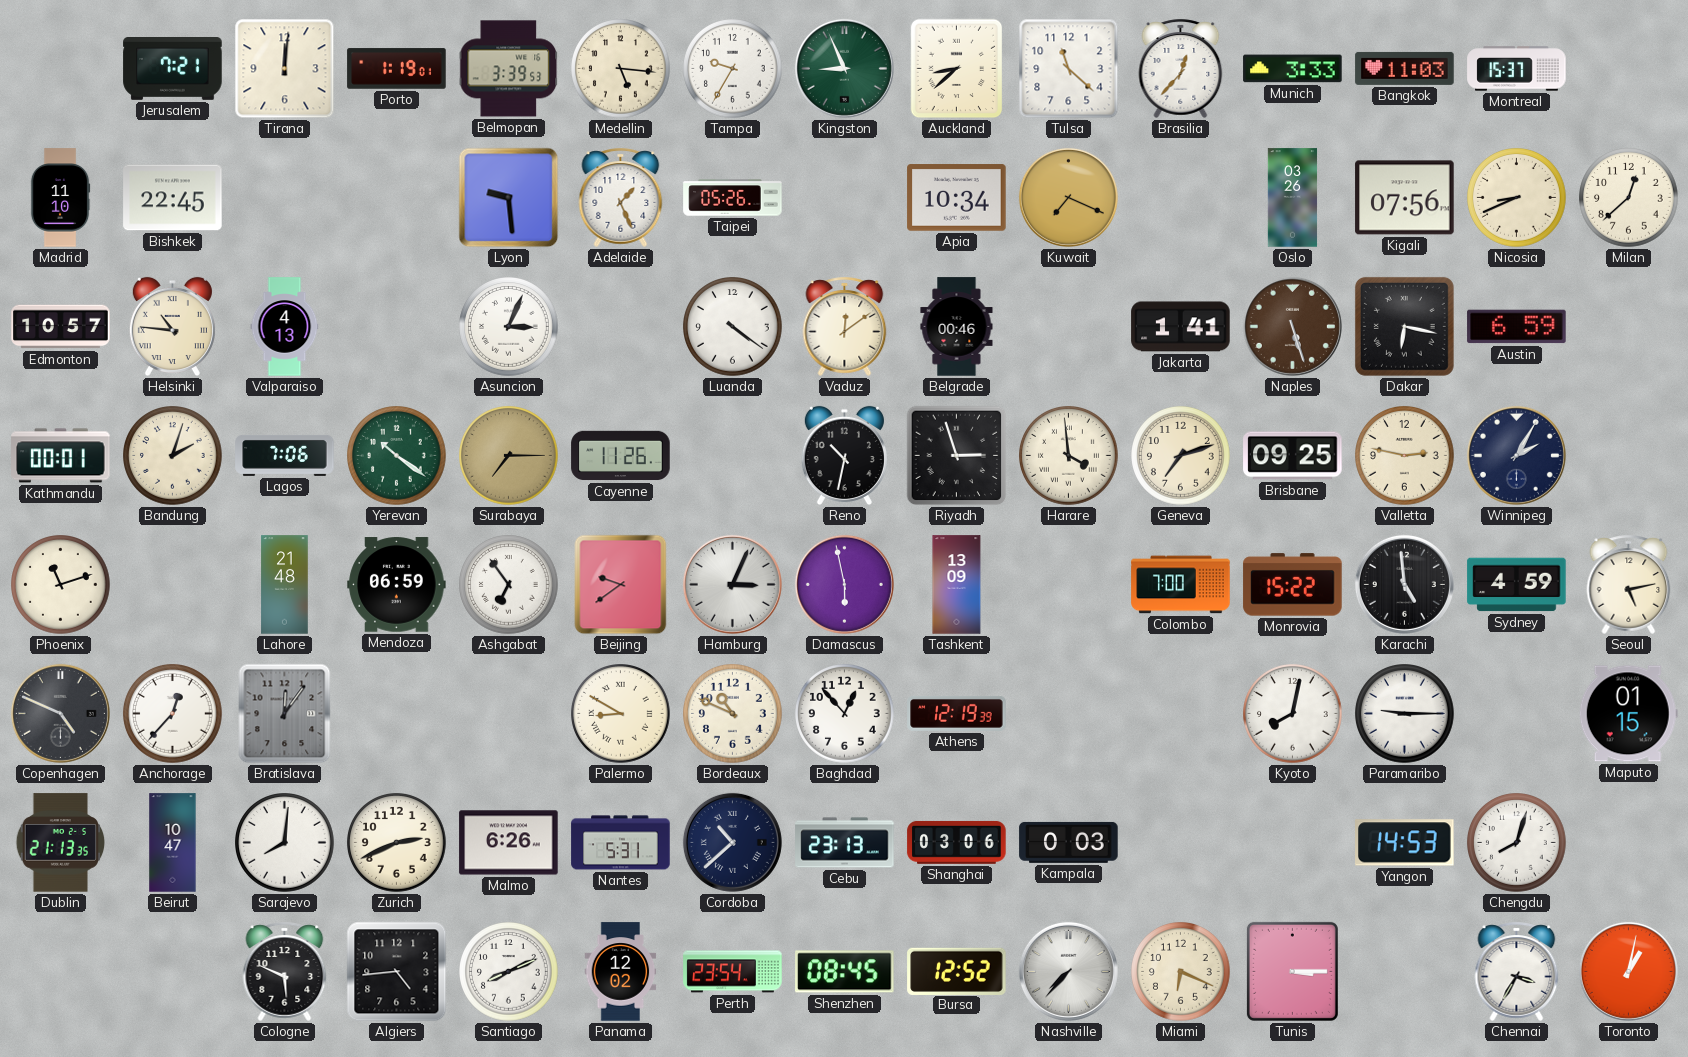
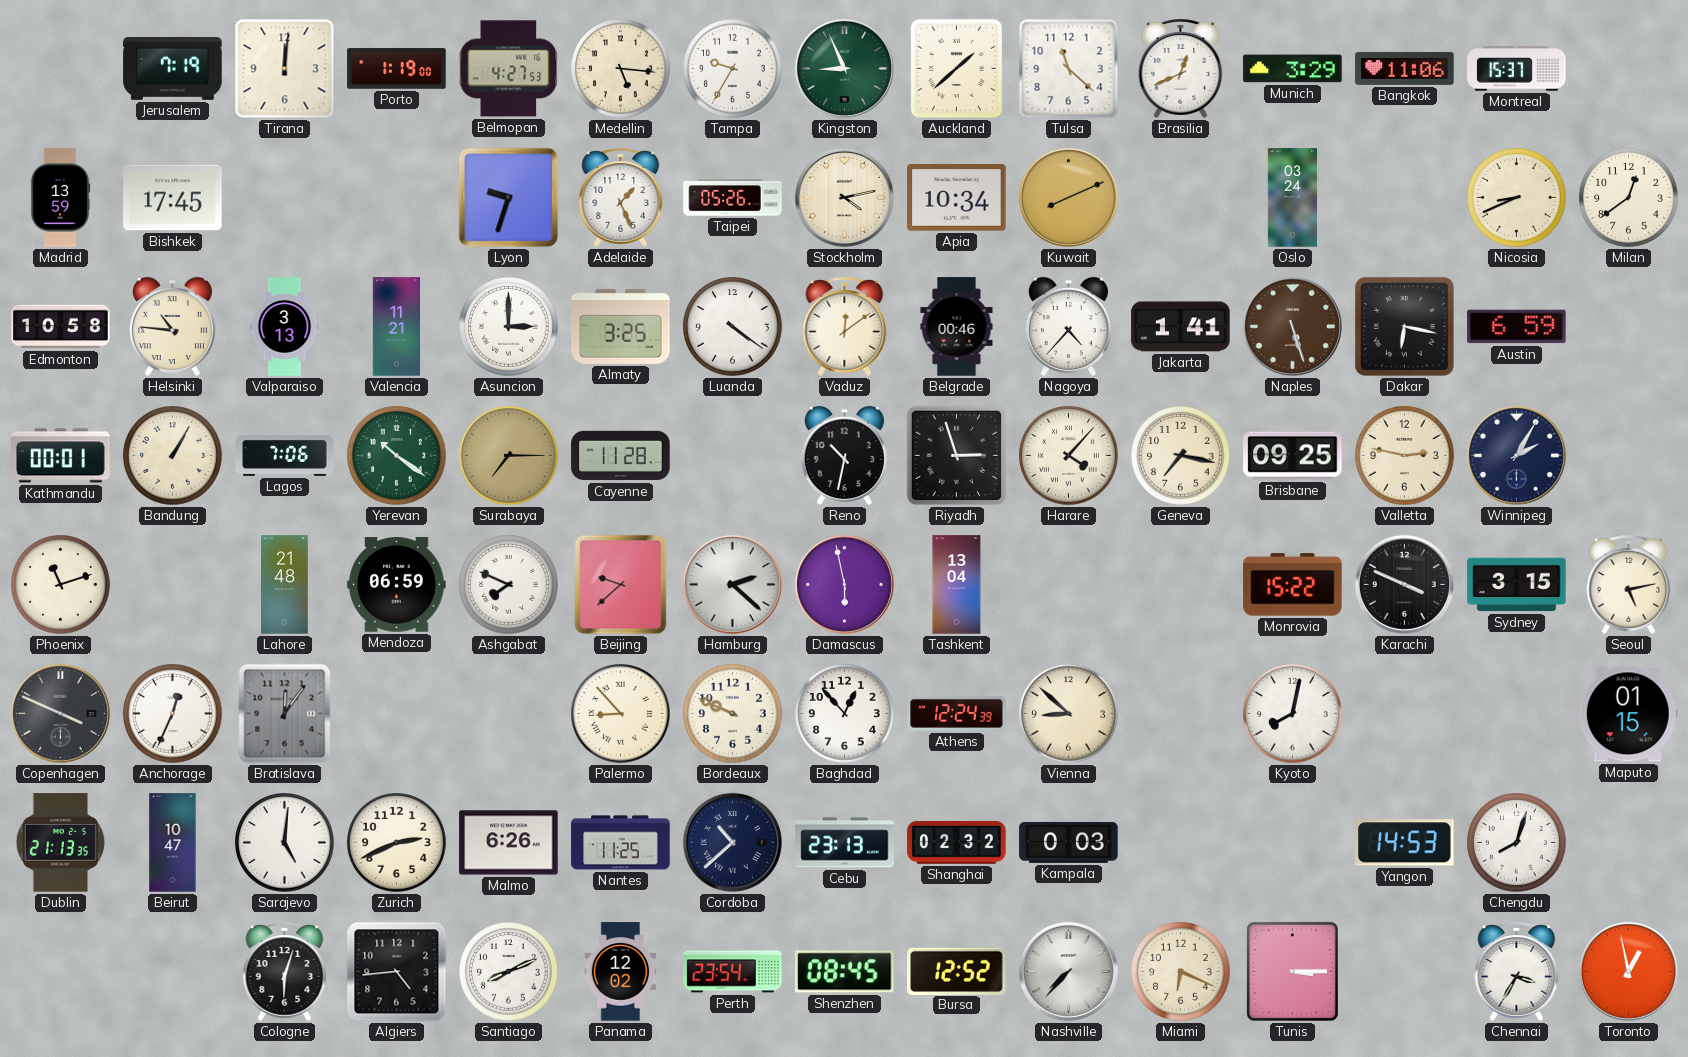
Jerusalem: 7:21 -> 7:19
Porto: 1:19:01 -> 1:19:00
Belmopan: 3:39 -> 4:27
Auckland: 8:38 -> 1:38
Brasilia: 12:37 -> 12:41
Munich: 3:33 -> 3:29
Bangkok: 11:03 -> 11:06
Madrid: 11:10 -> 13:59
Bishkek: 22:45 -> 17:45
Lyon: 9:29 -> 9:33
Stockholm: none -> 4:13
Kuwait: 7:19 -> 8:11
Oslo: 03:26 -> 03:24
Kigali: 07:56 -> none
Milan: 12:38 -> 12:39
Edmonton: 10:57 -> 10:58
Valparaiso: 4:13 -> 3:13
Valencia: none -> 11:21
Asuncion: 3:04 -> 3:00
Almaty: none -> 3:25
Nagoya: none -> 4:37
Bandung: 2:03 -> 1:05
Cayenne: 11:26 -> 11:28
Harare: 3:59 -> 4:07
Geneva: 7:12 -> 7:17
Ashgabat: 6:54 -> 7:49
Beijing: 9:39 -> 9:38
Hamburg: 3:04 -> 2:22
Tashkent: 13:09 -> 13:04
Colombo: 7:00 -> none
Karachi: 4:59 -> 3:49
Sydney: 4:59 -> 3:15
Copenhagen: 4:49 -> 3:49
Anchorage: 12:37 -> 12:34
Palermo: 8:50 -> 8:53
Bordeaux: 10:49 -> 9:49
Athens: 12:19 -> 12:24
Vienna: none -> 8:52
Paramaribo: 9:15 -> none
Sarajevo: 8:01 -> 5:01
Nantes: 5:31 -> 11:25
Shanghai: 03:06 -> 02:32
Cologne: 5:49 -> 6:03
Toronto: 1:02 -> 12:58
